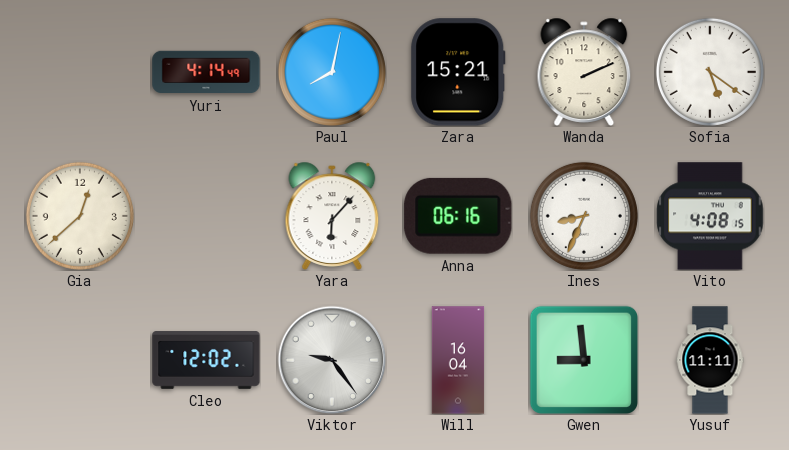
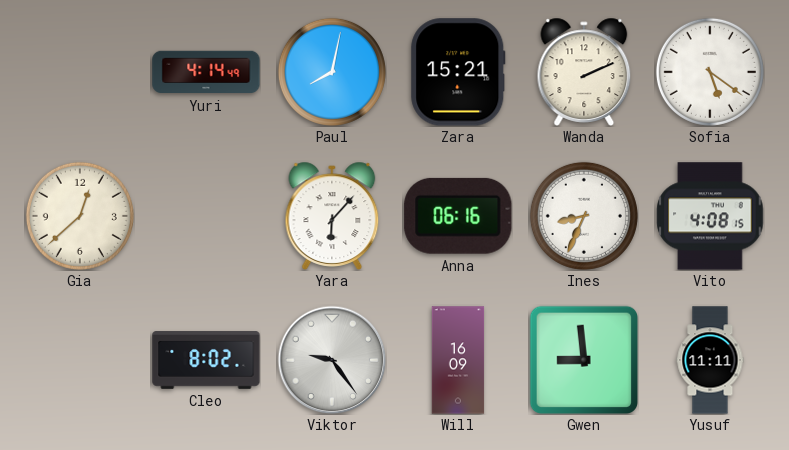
Cleo: 12:02 -> 8:02
Will: 16:04 -> 16:09
